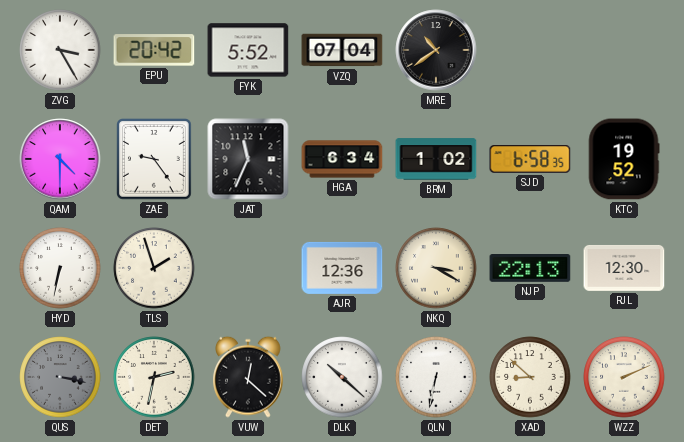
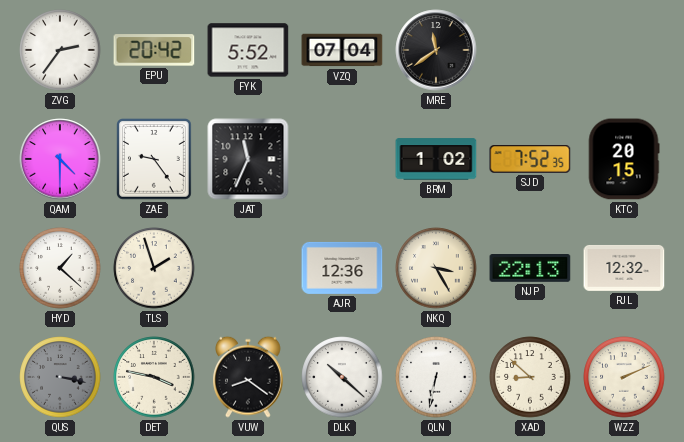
ZVG: 3:25 -> 2:36
MRE: 10:39 -> 11:39
HGA: 6:34 -> none
SJD: 6:58 -> 7:52
KTC: 19:52 -> 20:15
HYD: 6:32 -> 1:22
NKQ: 3:20 -> 3:25
RJL: 12:30 -> 12:32
DET: 2:32 -> 3:47
VUW: 12:22 -> 8:21
